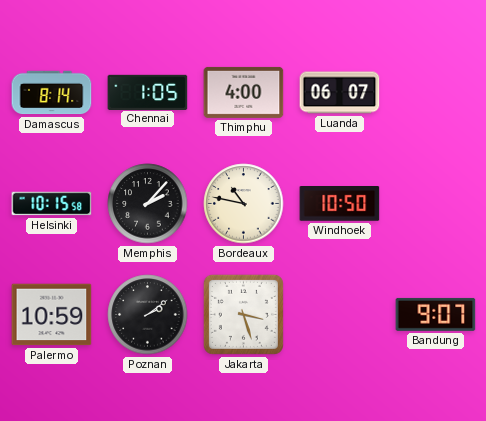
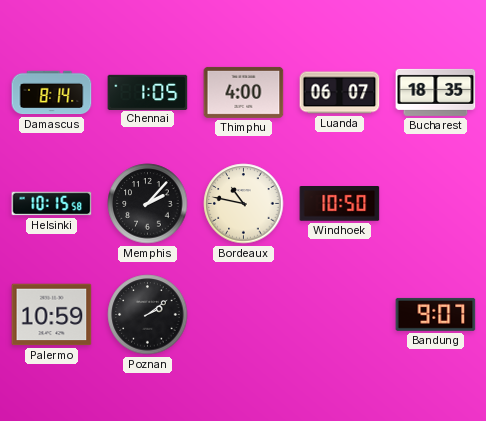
Bucharest: none -> 18:35
Jakarta: 3:27 -> none
